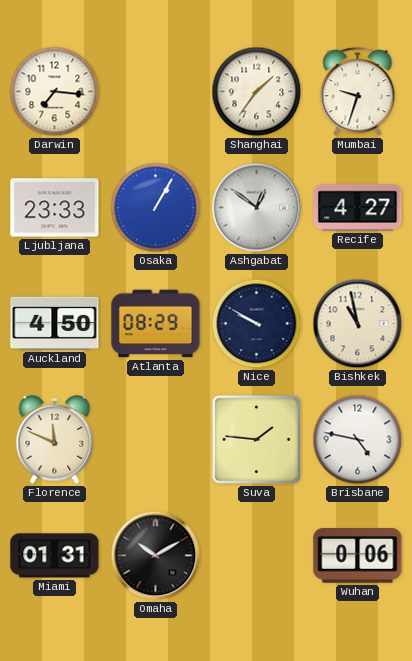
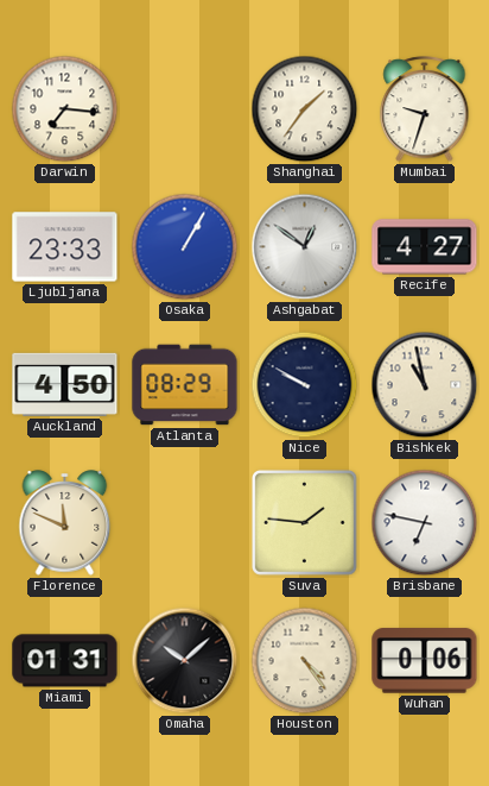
Brisbane: 4:47 -> 6:47
Omaha: 10:10 -> 10:08
Houston: none -> 4:24
